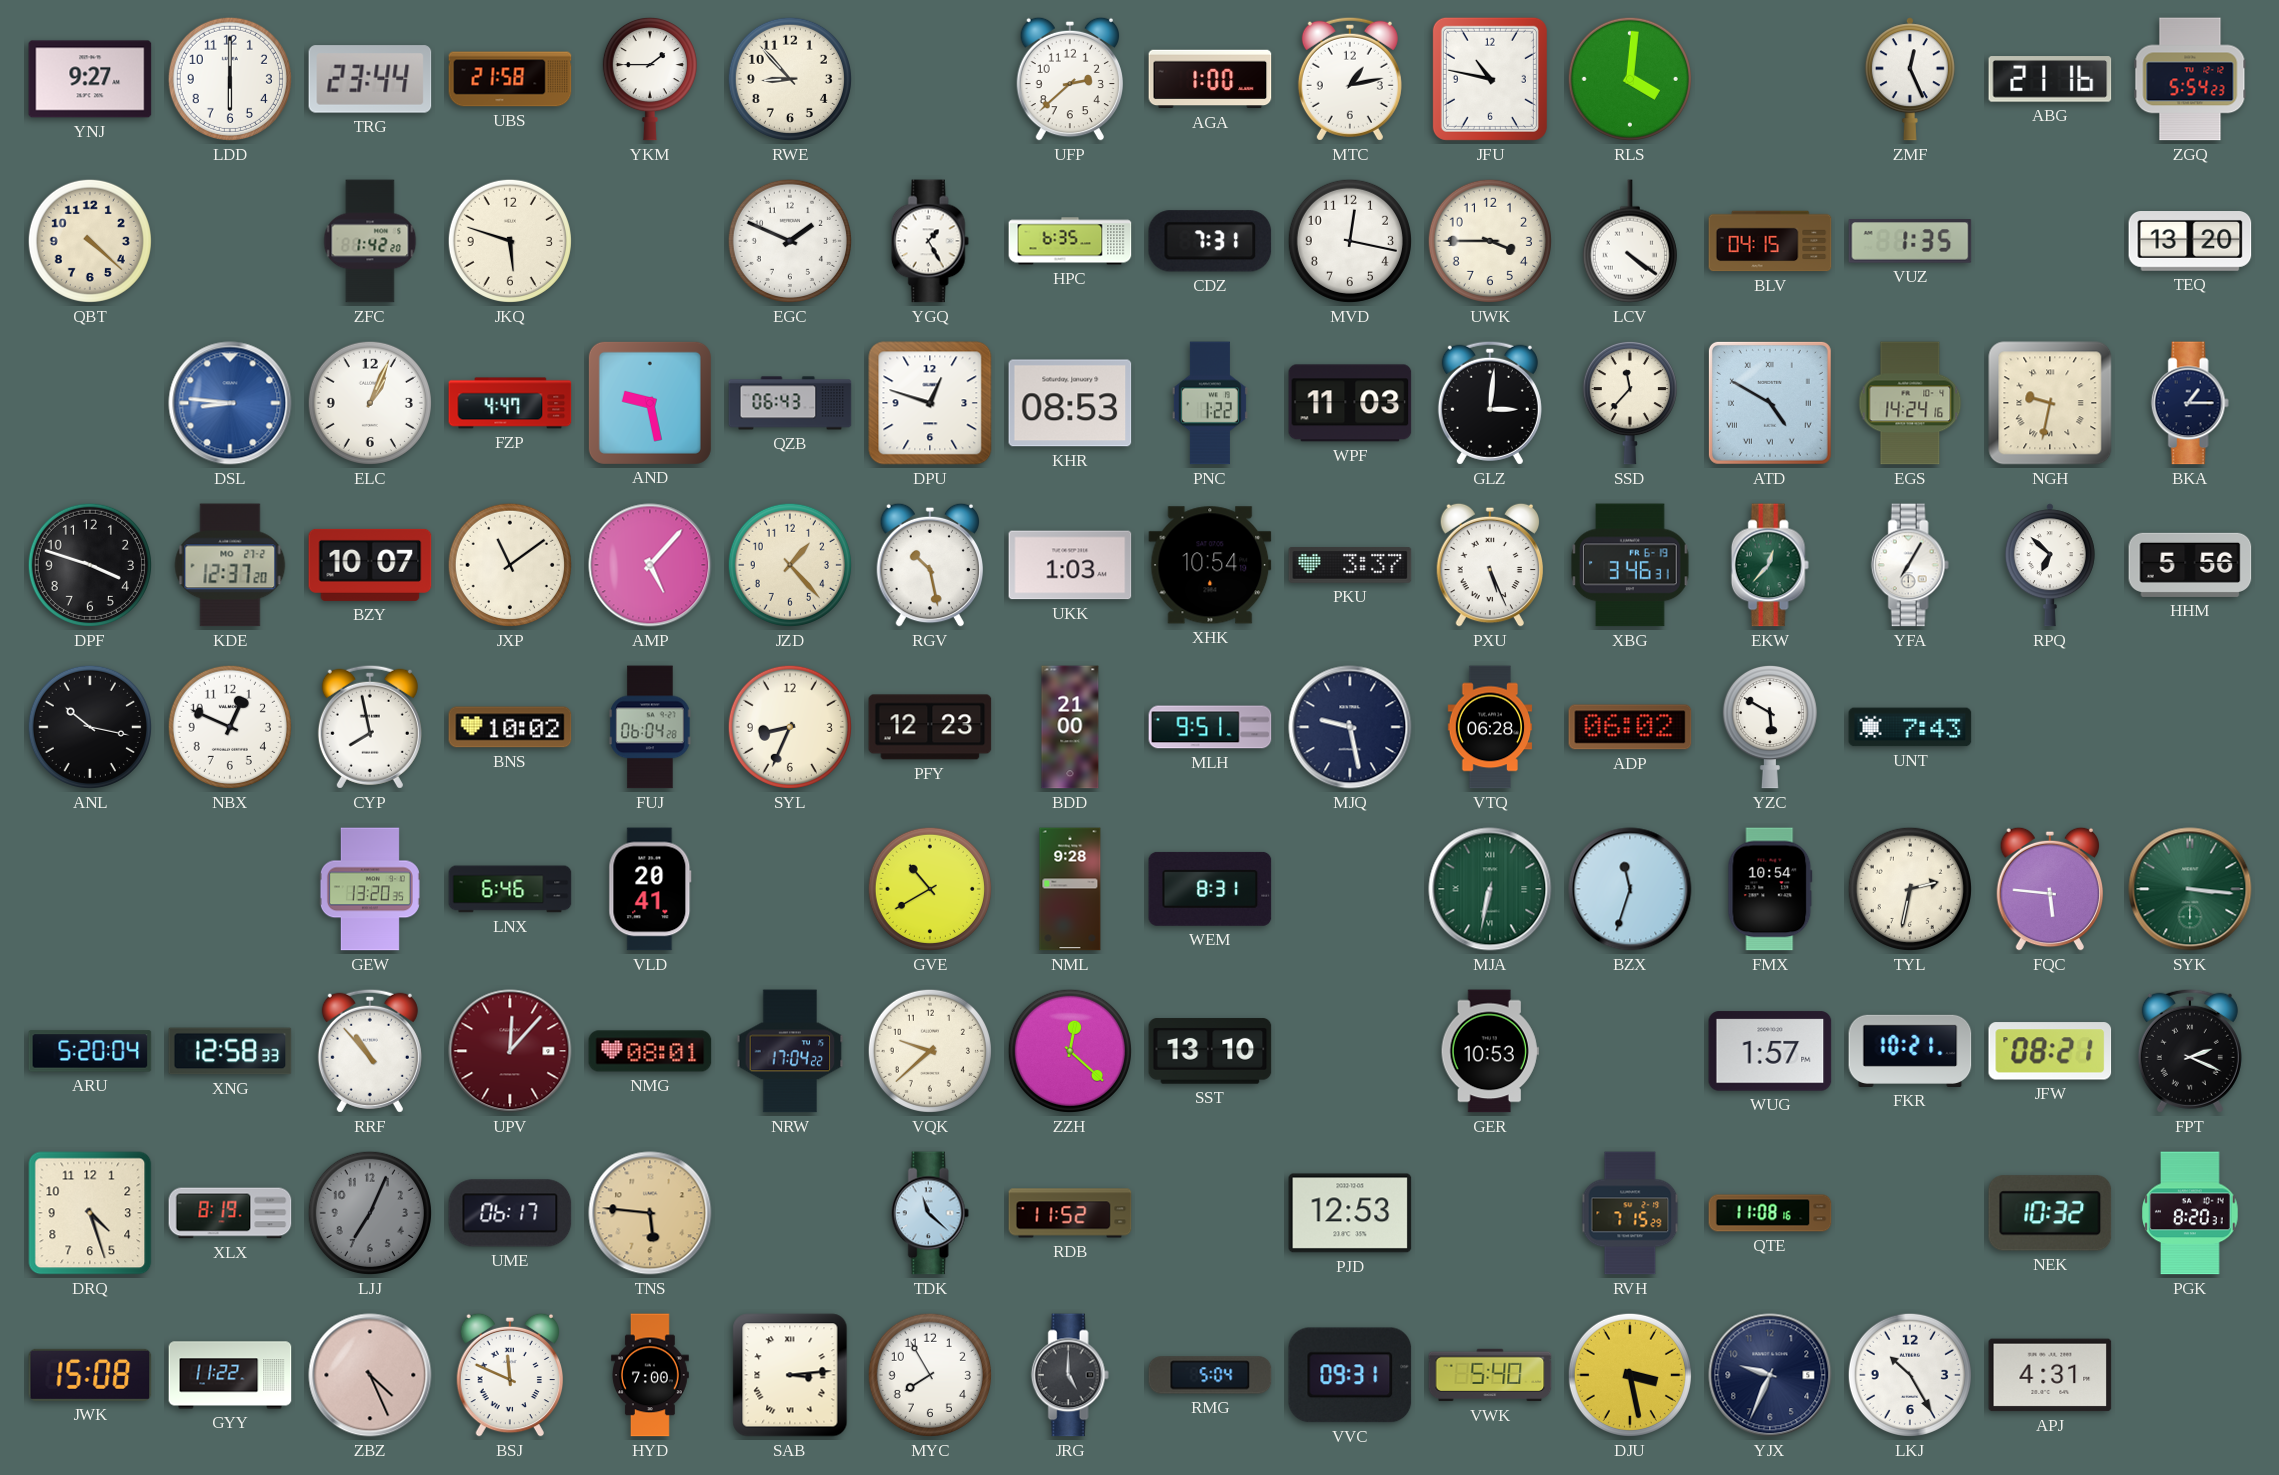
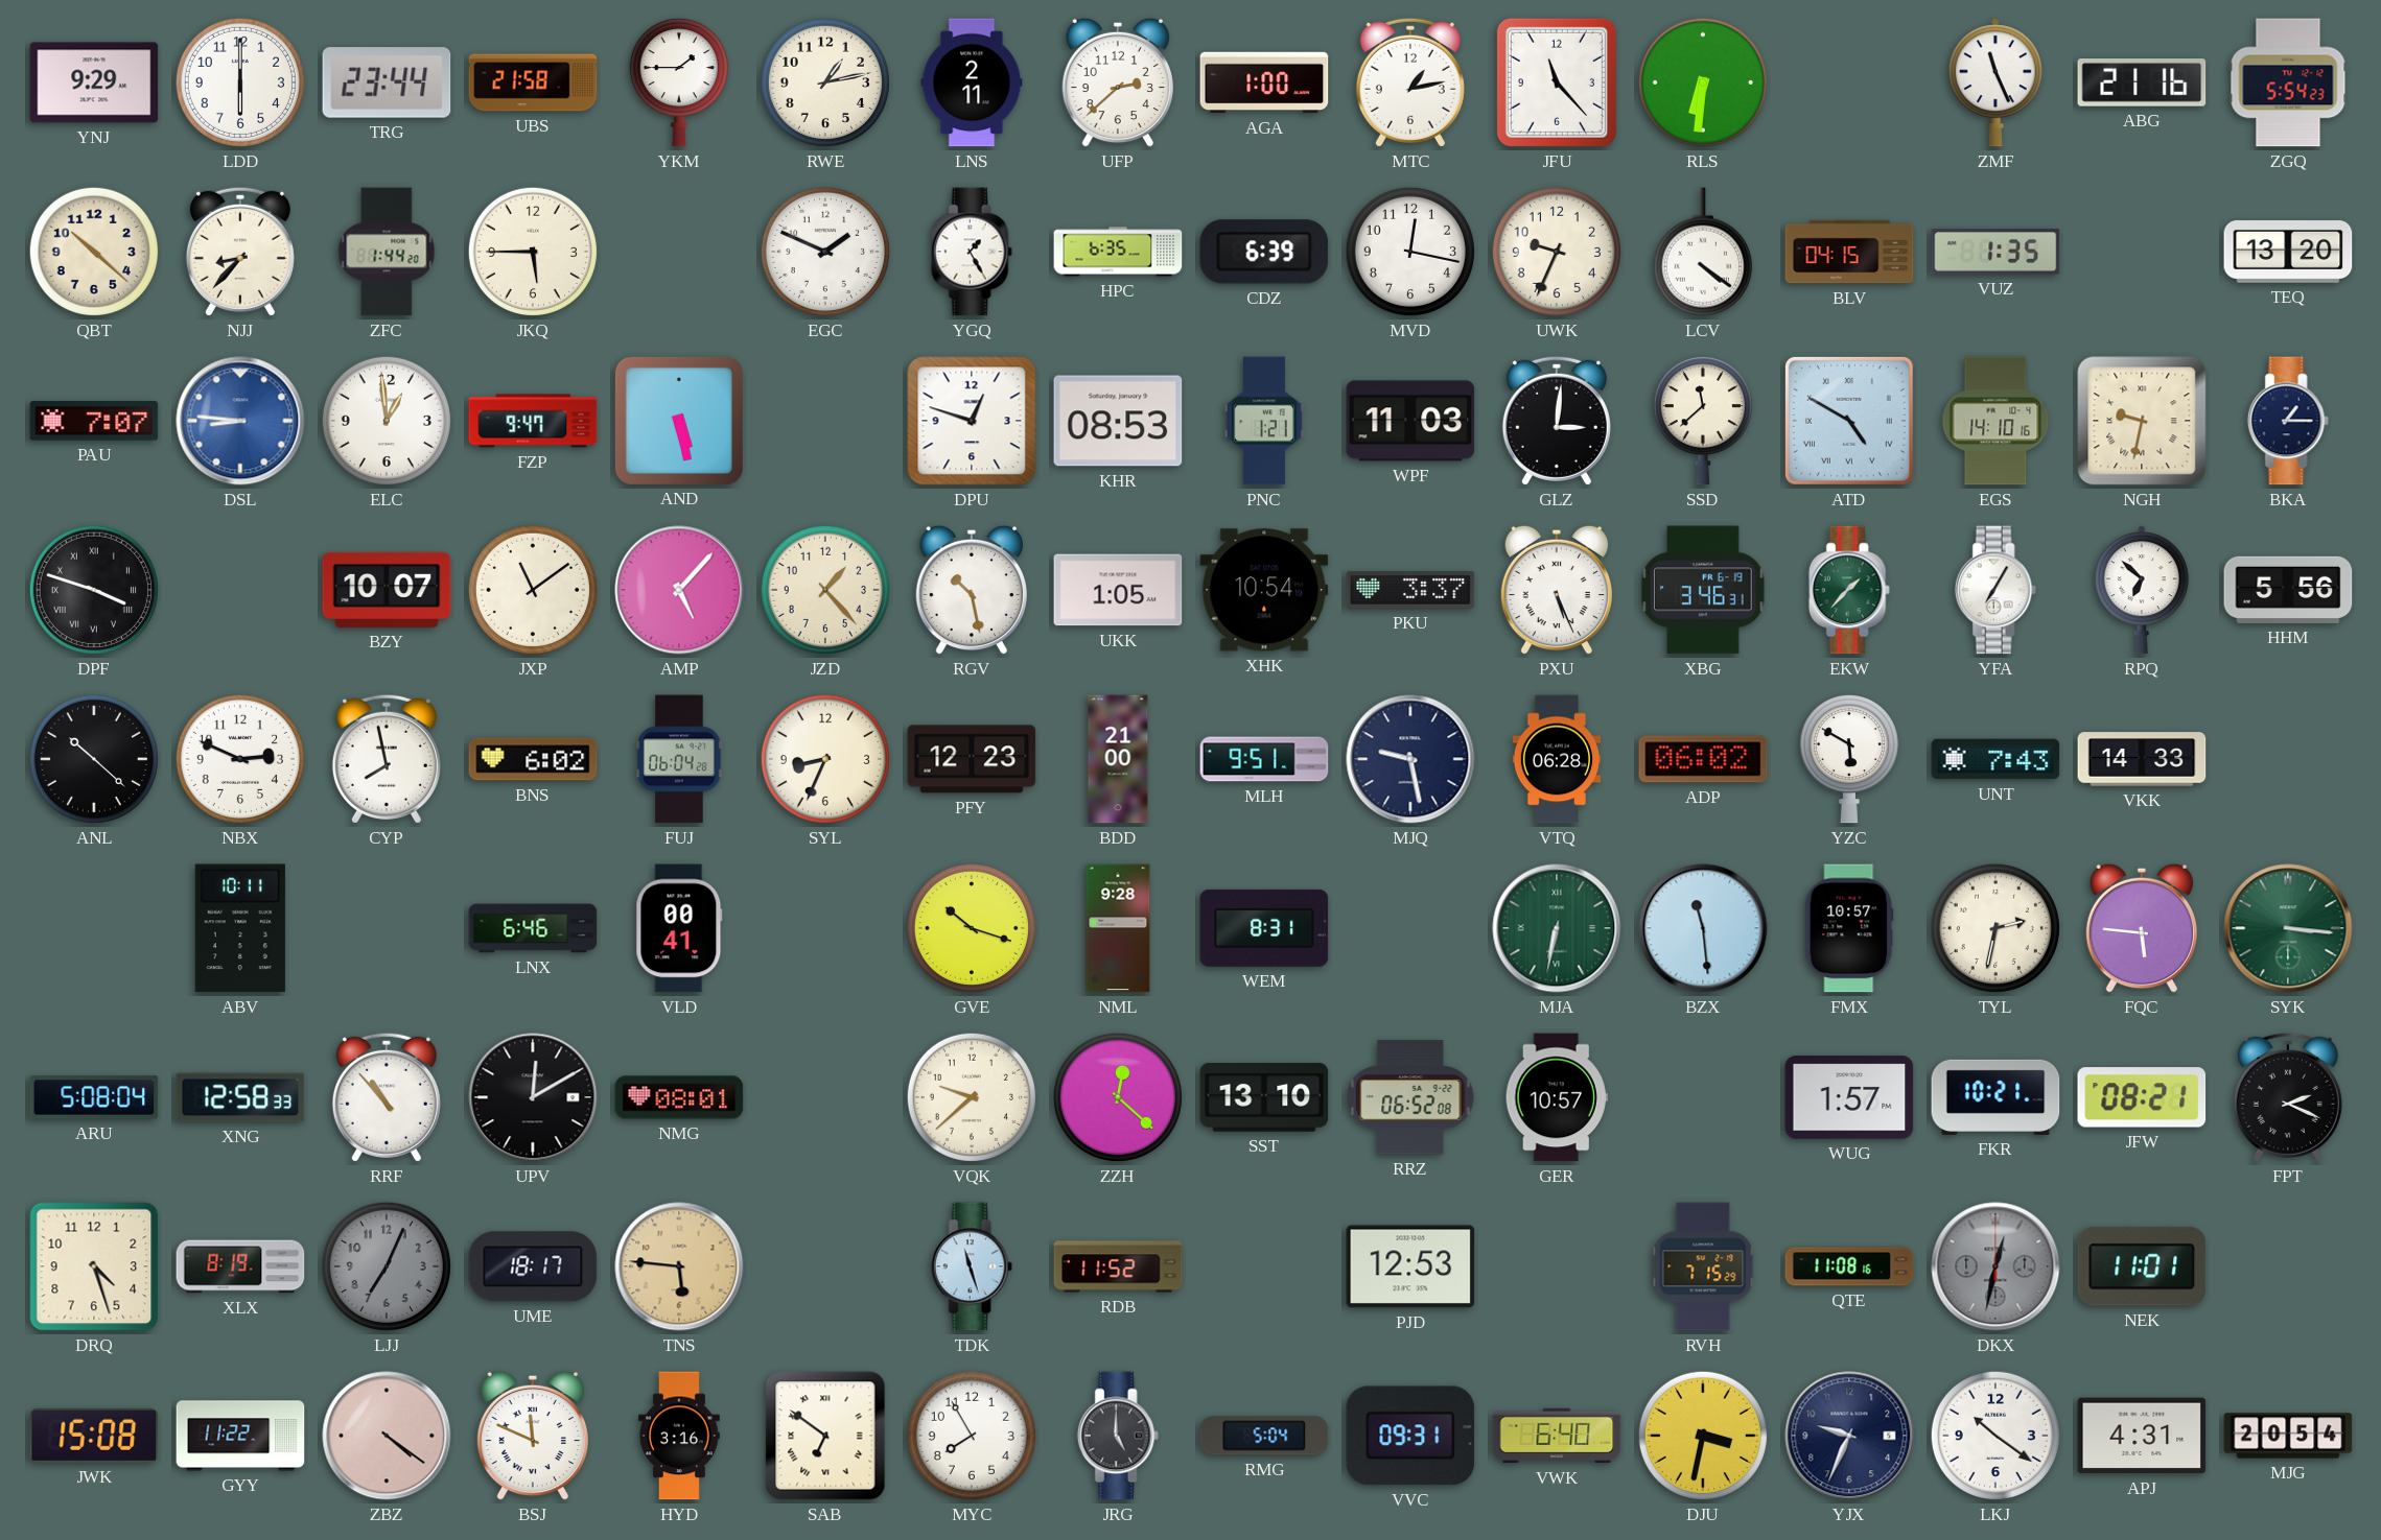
YNJ: 9:27 -> 9:29
RWE: 8:53 -> 1:13
LNS: none -> 2:11
JFU: 10:47 -> 11:23
RLS: 4:01 -> 6:31
ZMF: 12:26 -> 11:26
QBT: 4:22 -> 10:22
NJJ: none -> 8:37
ZFC: 1:42 -> 1:44
JKQ: 5:48 -> 5:45
CDZ: 7:31 -> 6:39
UWK: 3:45 -> 9:34
PAU: none -> 7:07
ELC: 1:04 -> 12:59
FZP: 4:47 -> 9:47
AND: 9:28 -> 5:28
QZB: 06:43 -> none
PNC: 1:22 -> 1:21
SSD: 11:37 -> 11:38
EGS: 14:24 -> 14:10
DPF numerals: Arabic -> Roman
KDE: 12:37 -> none
UKK: 1:03 -> 1:05
EKW: 12:37 -> 1:37
ANL: 10:17 -> 10:22
NBX: 12:49 -> 2:49
BNS: 10:02 -> 6:02
VKK: none -> 14:33
ABV: none -> 10:11
GEW: 13:20 -> none
VLD: 20:41 -> 00:41
GVE: 10:40 -> 10:18
BZX: 11:33 -> 11:29
FMX: 10:54 -> 10:57
ARU: 5:20 -> 5:08
UPV: 12:07 -> 12:10
UPV dial: burgundy -> black
NRW: 17:04 -> none
RRZ: none -> 06:52
GER: 10:53 -> 10:57
UME: 06:17 -> 18:17
TDK: 11:22 -> 11:27
DKX: none -> 12:32
NEK: 10:32 -> 11:01
PGK: 8:20 -> none
ZBZ: 4:26 -> 4:21
HYD: 7:00 -> 3:16
SAB: 3:14 -> 6:51
VWK: 5:40 -> 6:40
DJU: 3:28 -> 3:32
LKJ: 10:25 -> 10:21
MJG: none -> 20:54
